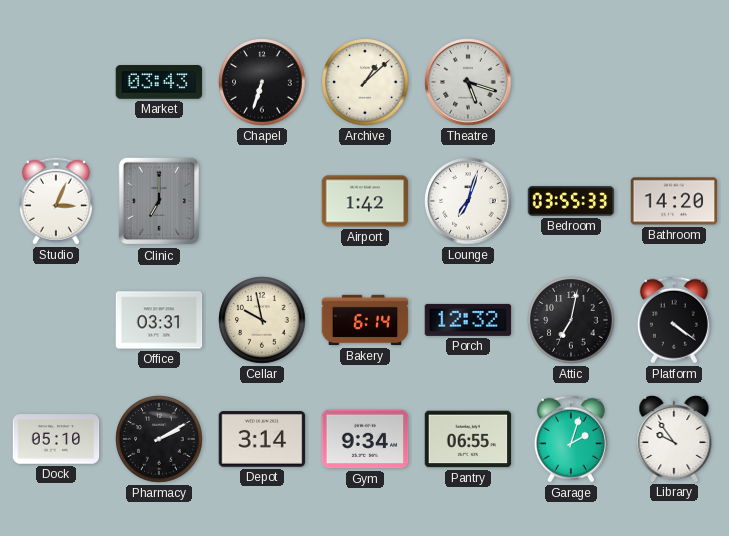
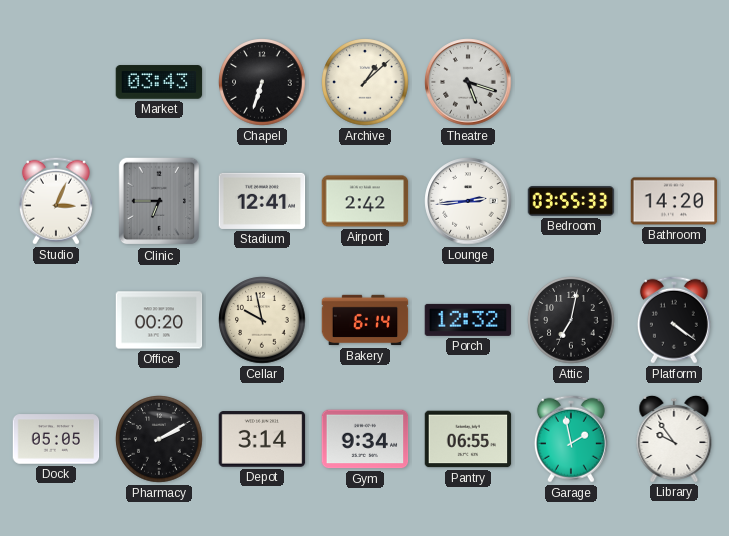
Clinic: 7:00 -> 6:45
Stadium: none -> 12:41
Airport: 1:42 -> 2:42
Lounge: 7:03 -> 2:44
Office: 03:31 -> 00:20
Dock: 05:10 -> 05:05
Garage: 2:03 -> 1:58
